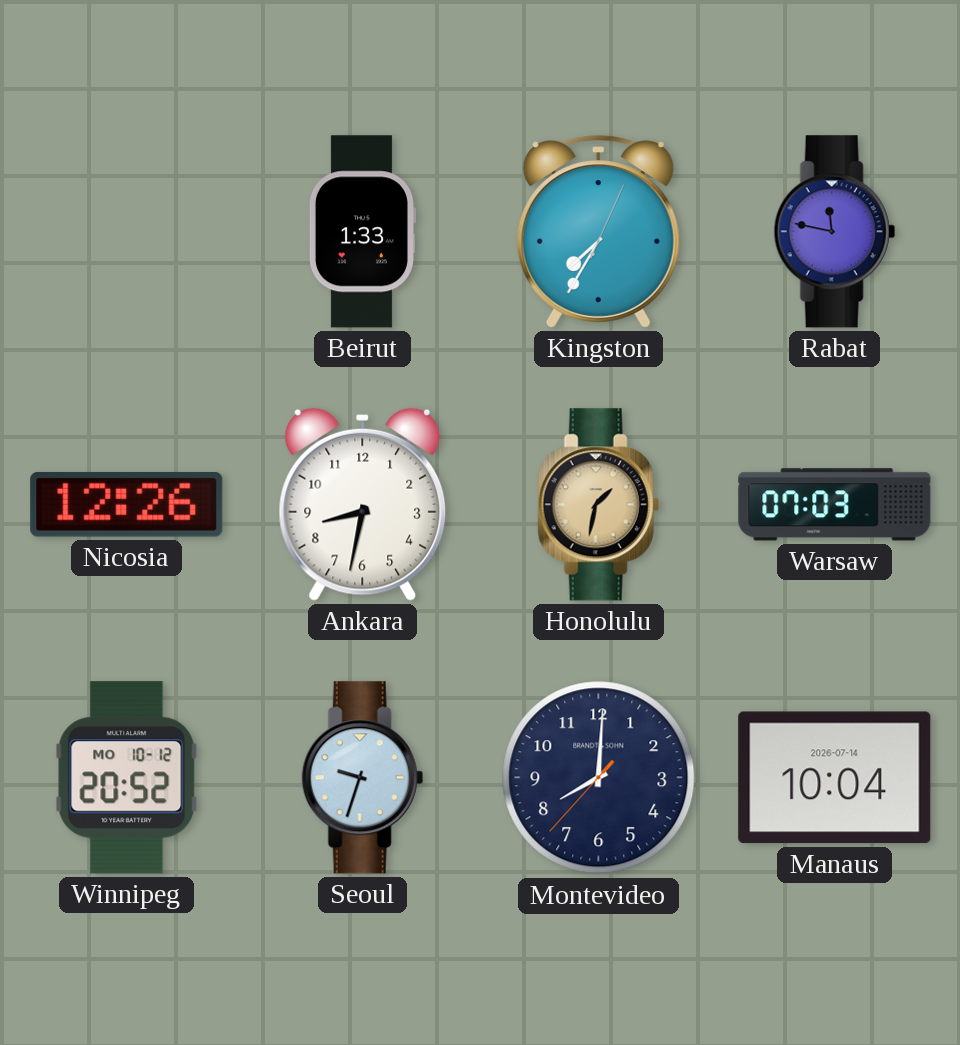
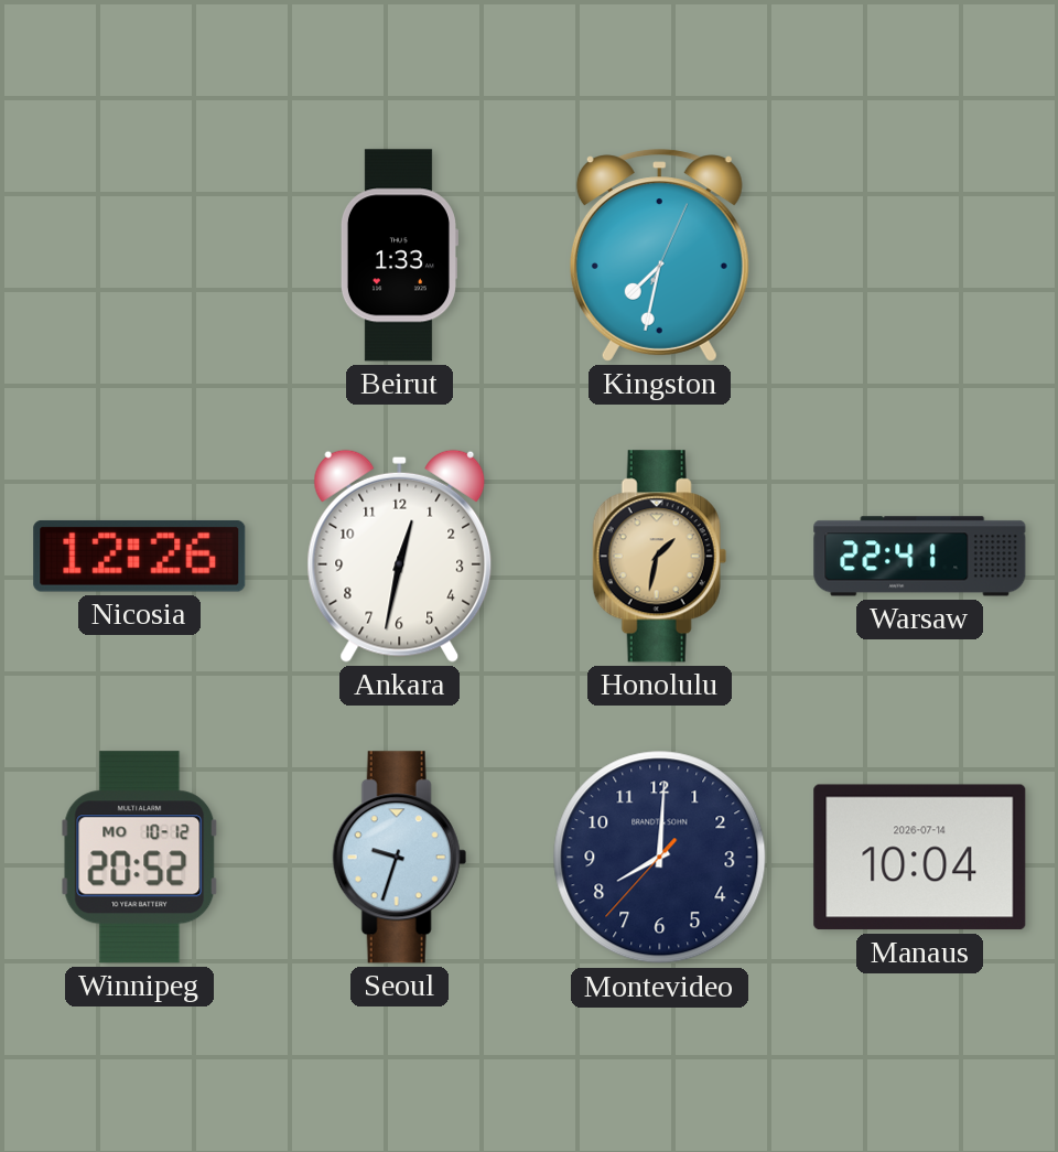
Kingston: 7:35 -> 7:32
Rabat: 11:47 -> none
Ankara: 8:32 -> 12:32
Warsaw: 07:03 -> 22:41
